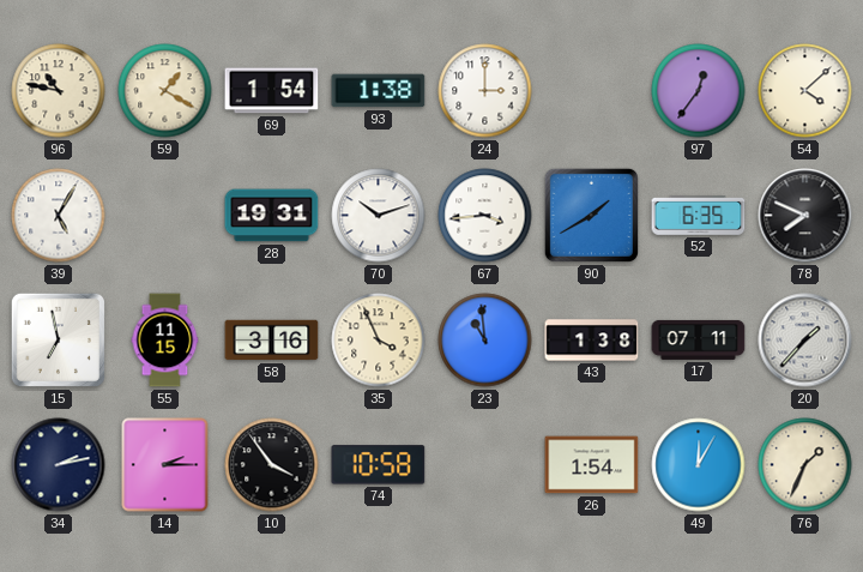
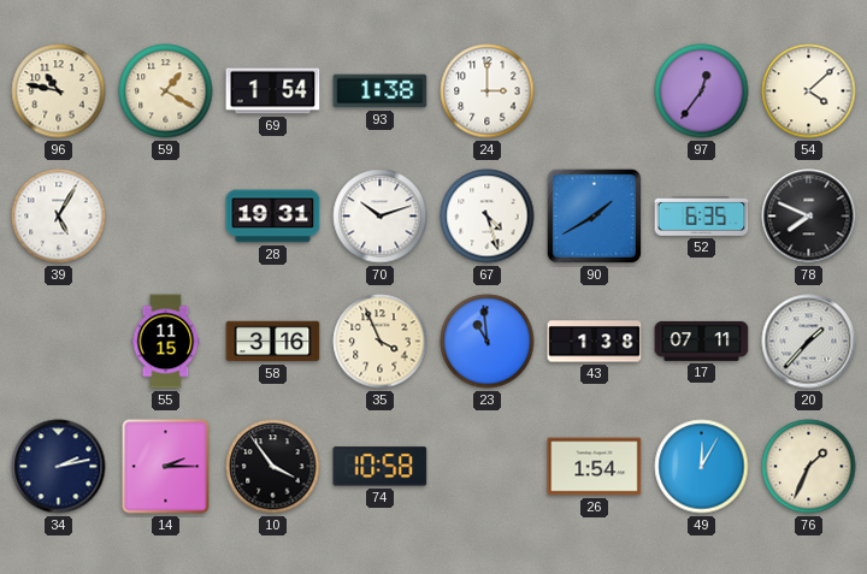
67: 3:44 -> 4:27
15: 6:58 -> none
